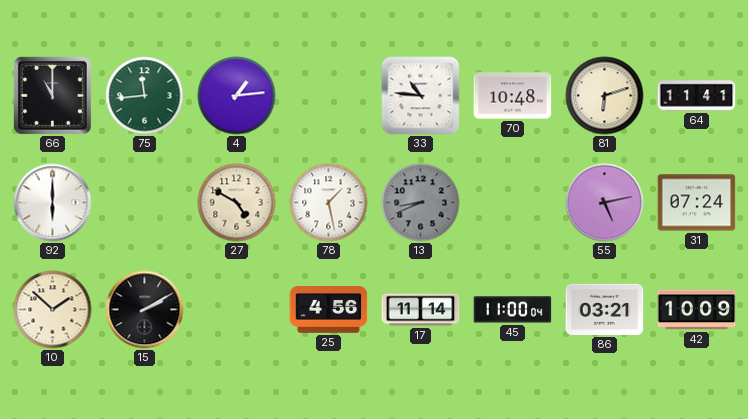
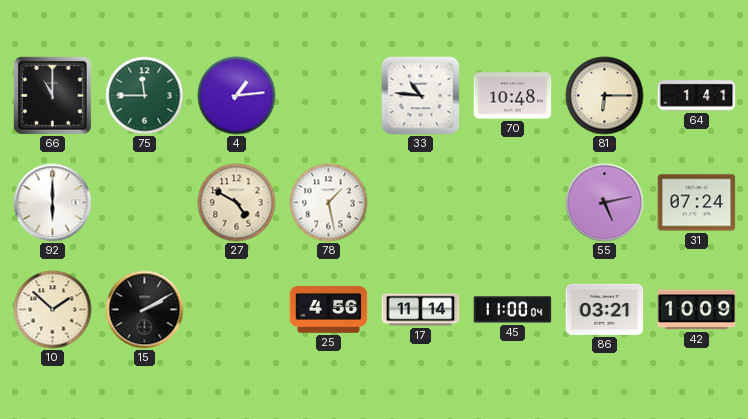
75: 11:44 -> 11:45
81: 6:12 -> 6:15
64: 11:41 -> 1:41
13: 8:41 -> none
